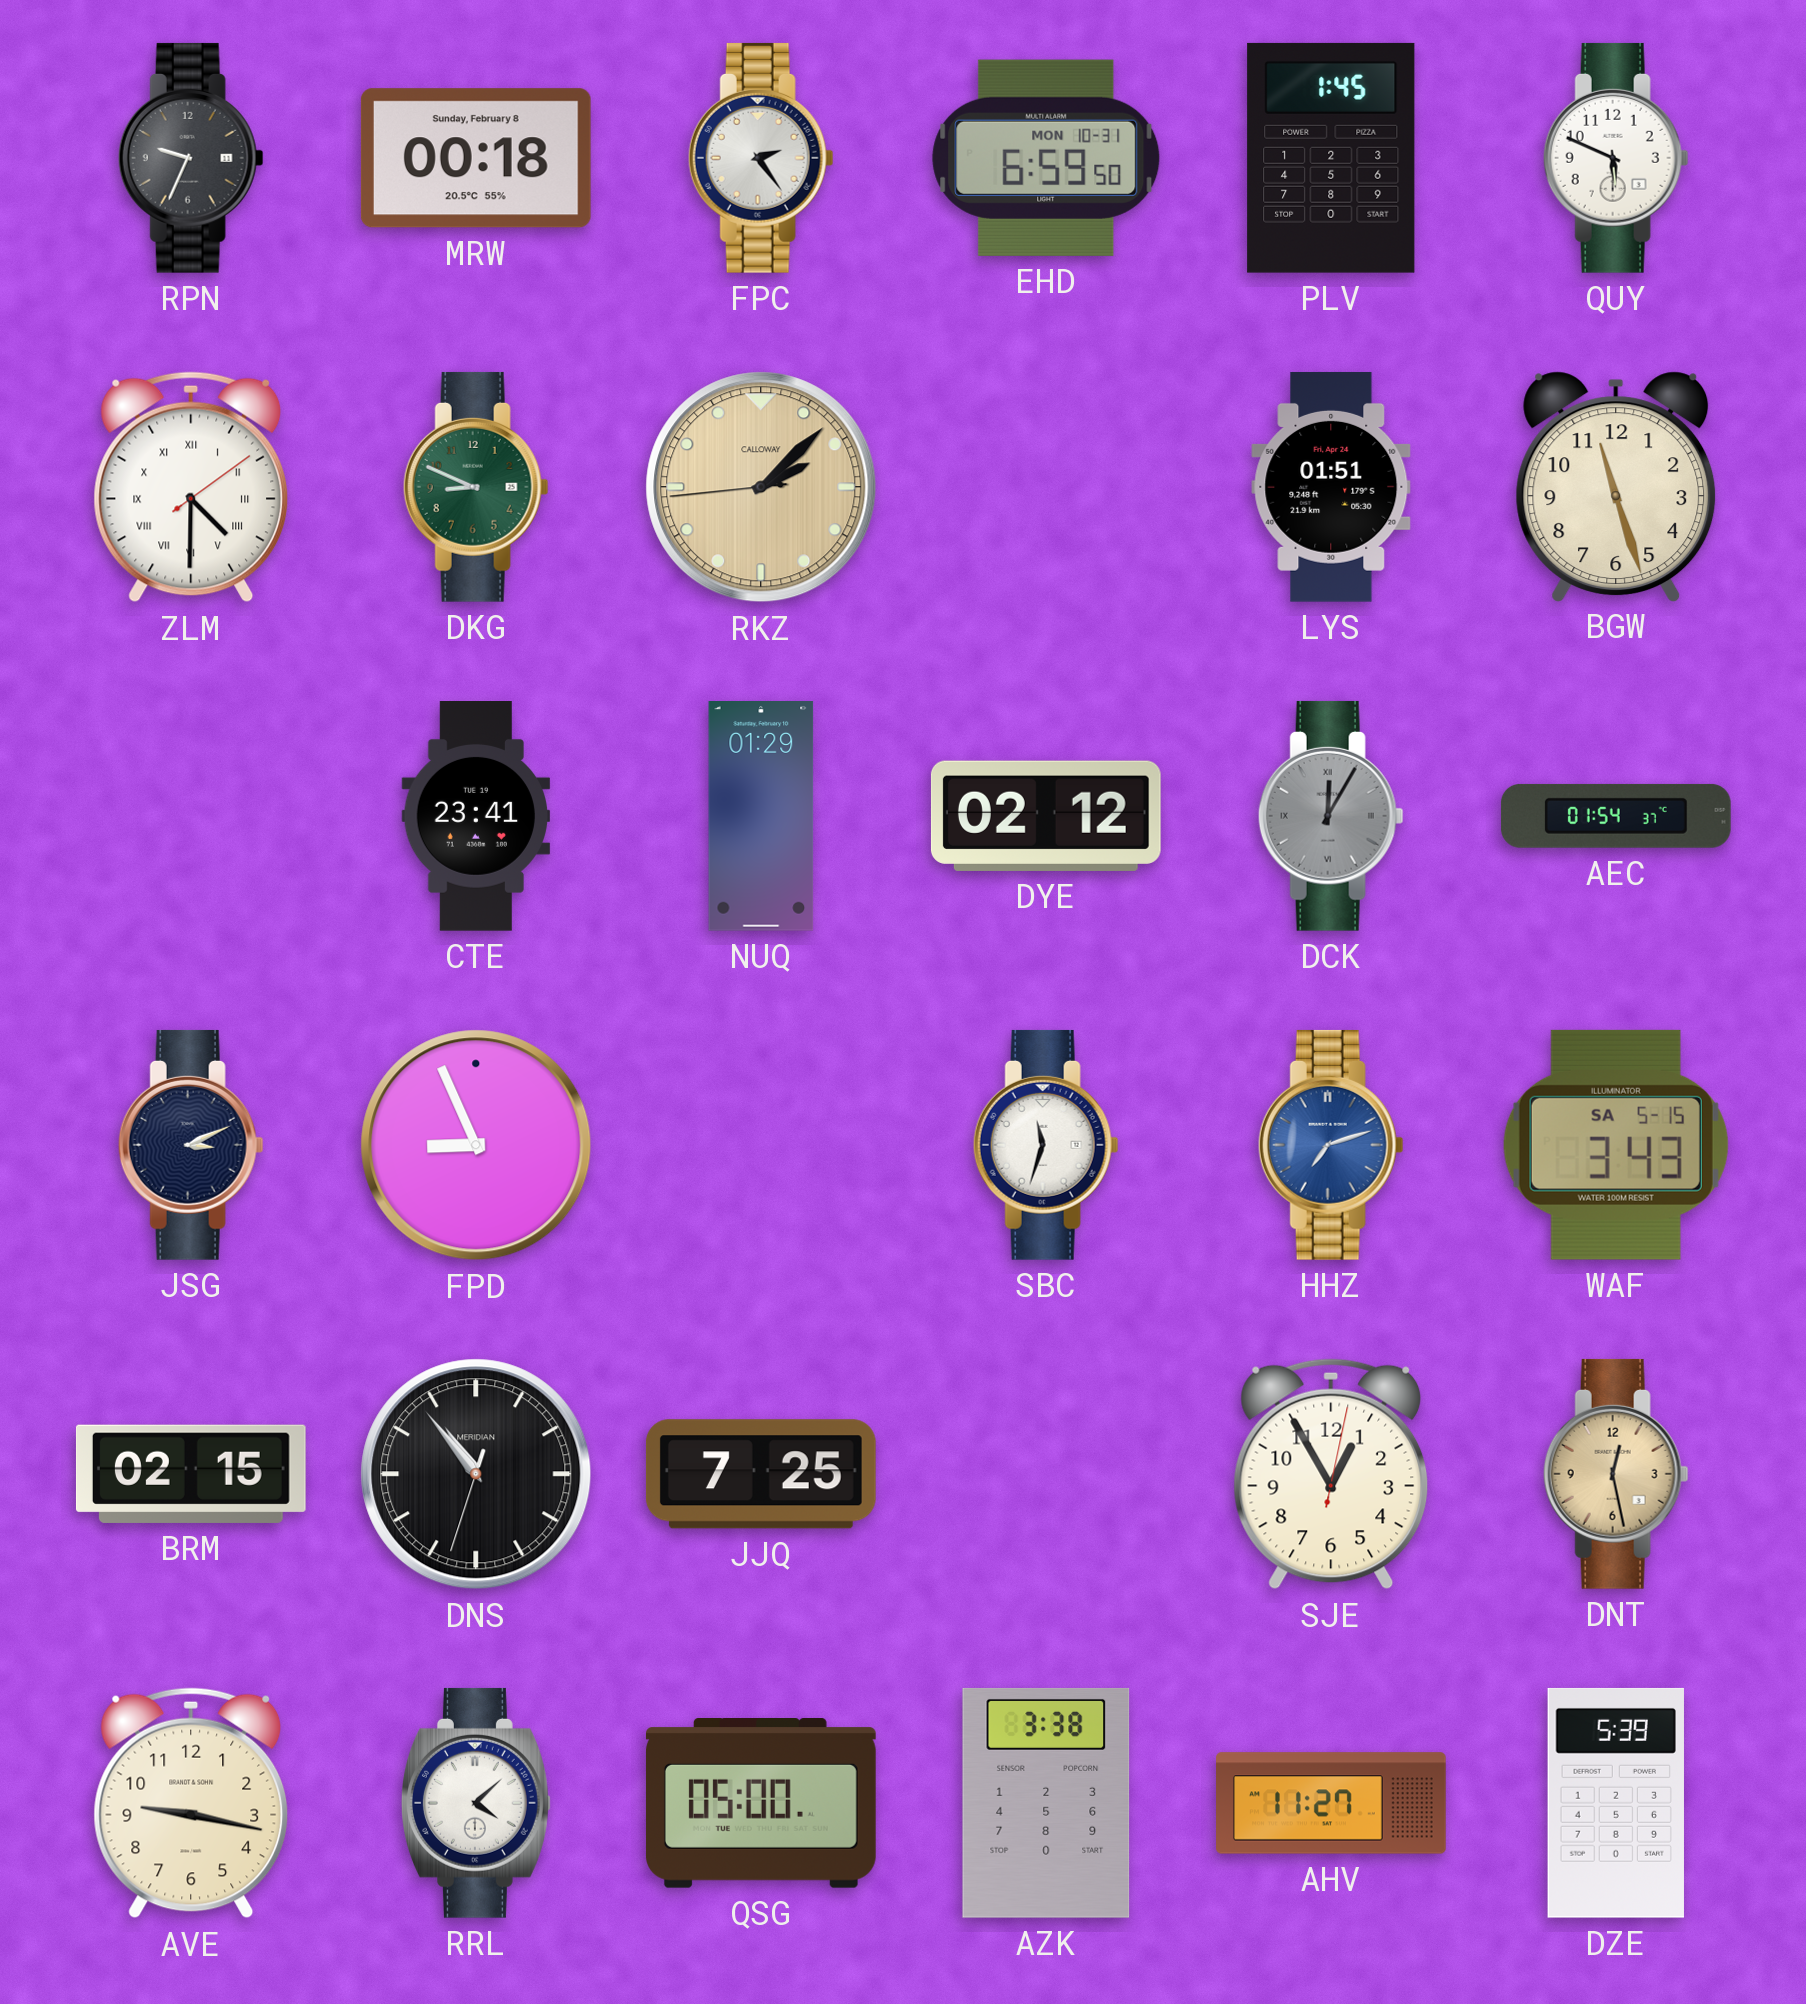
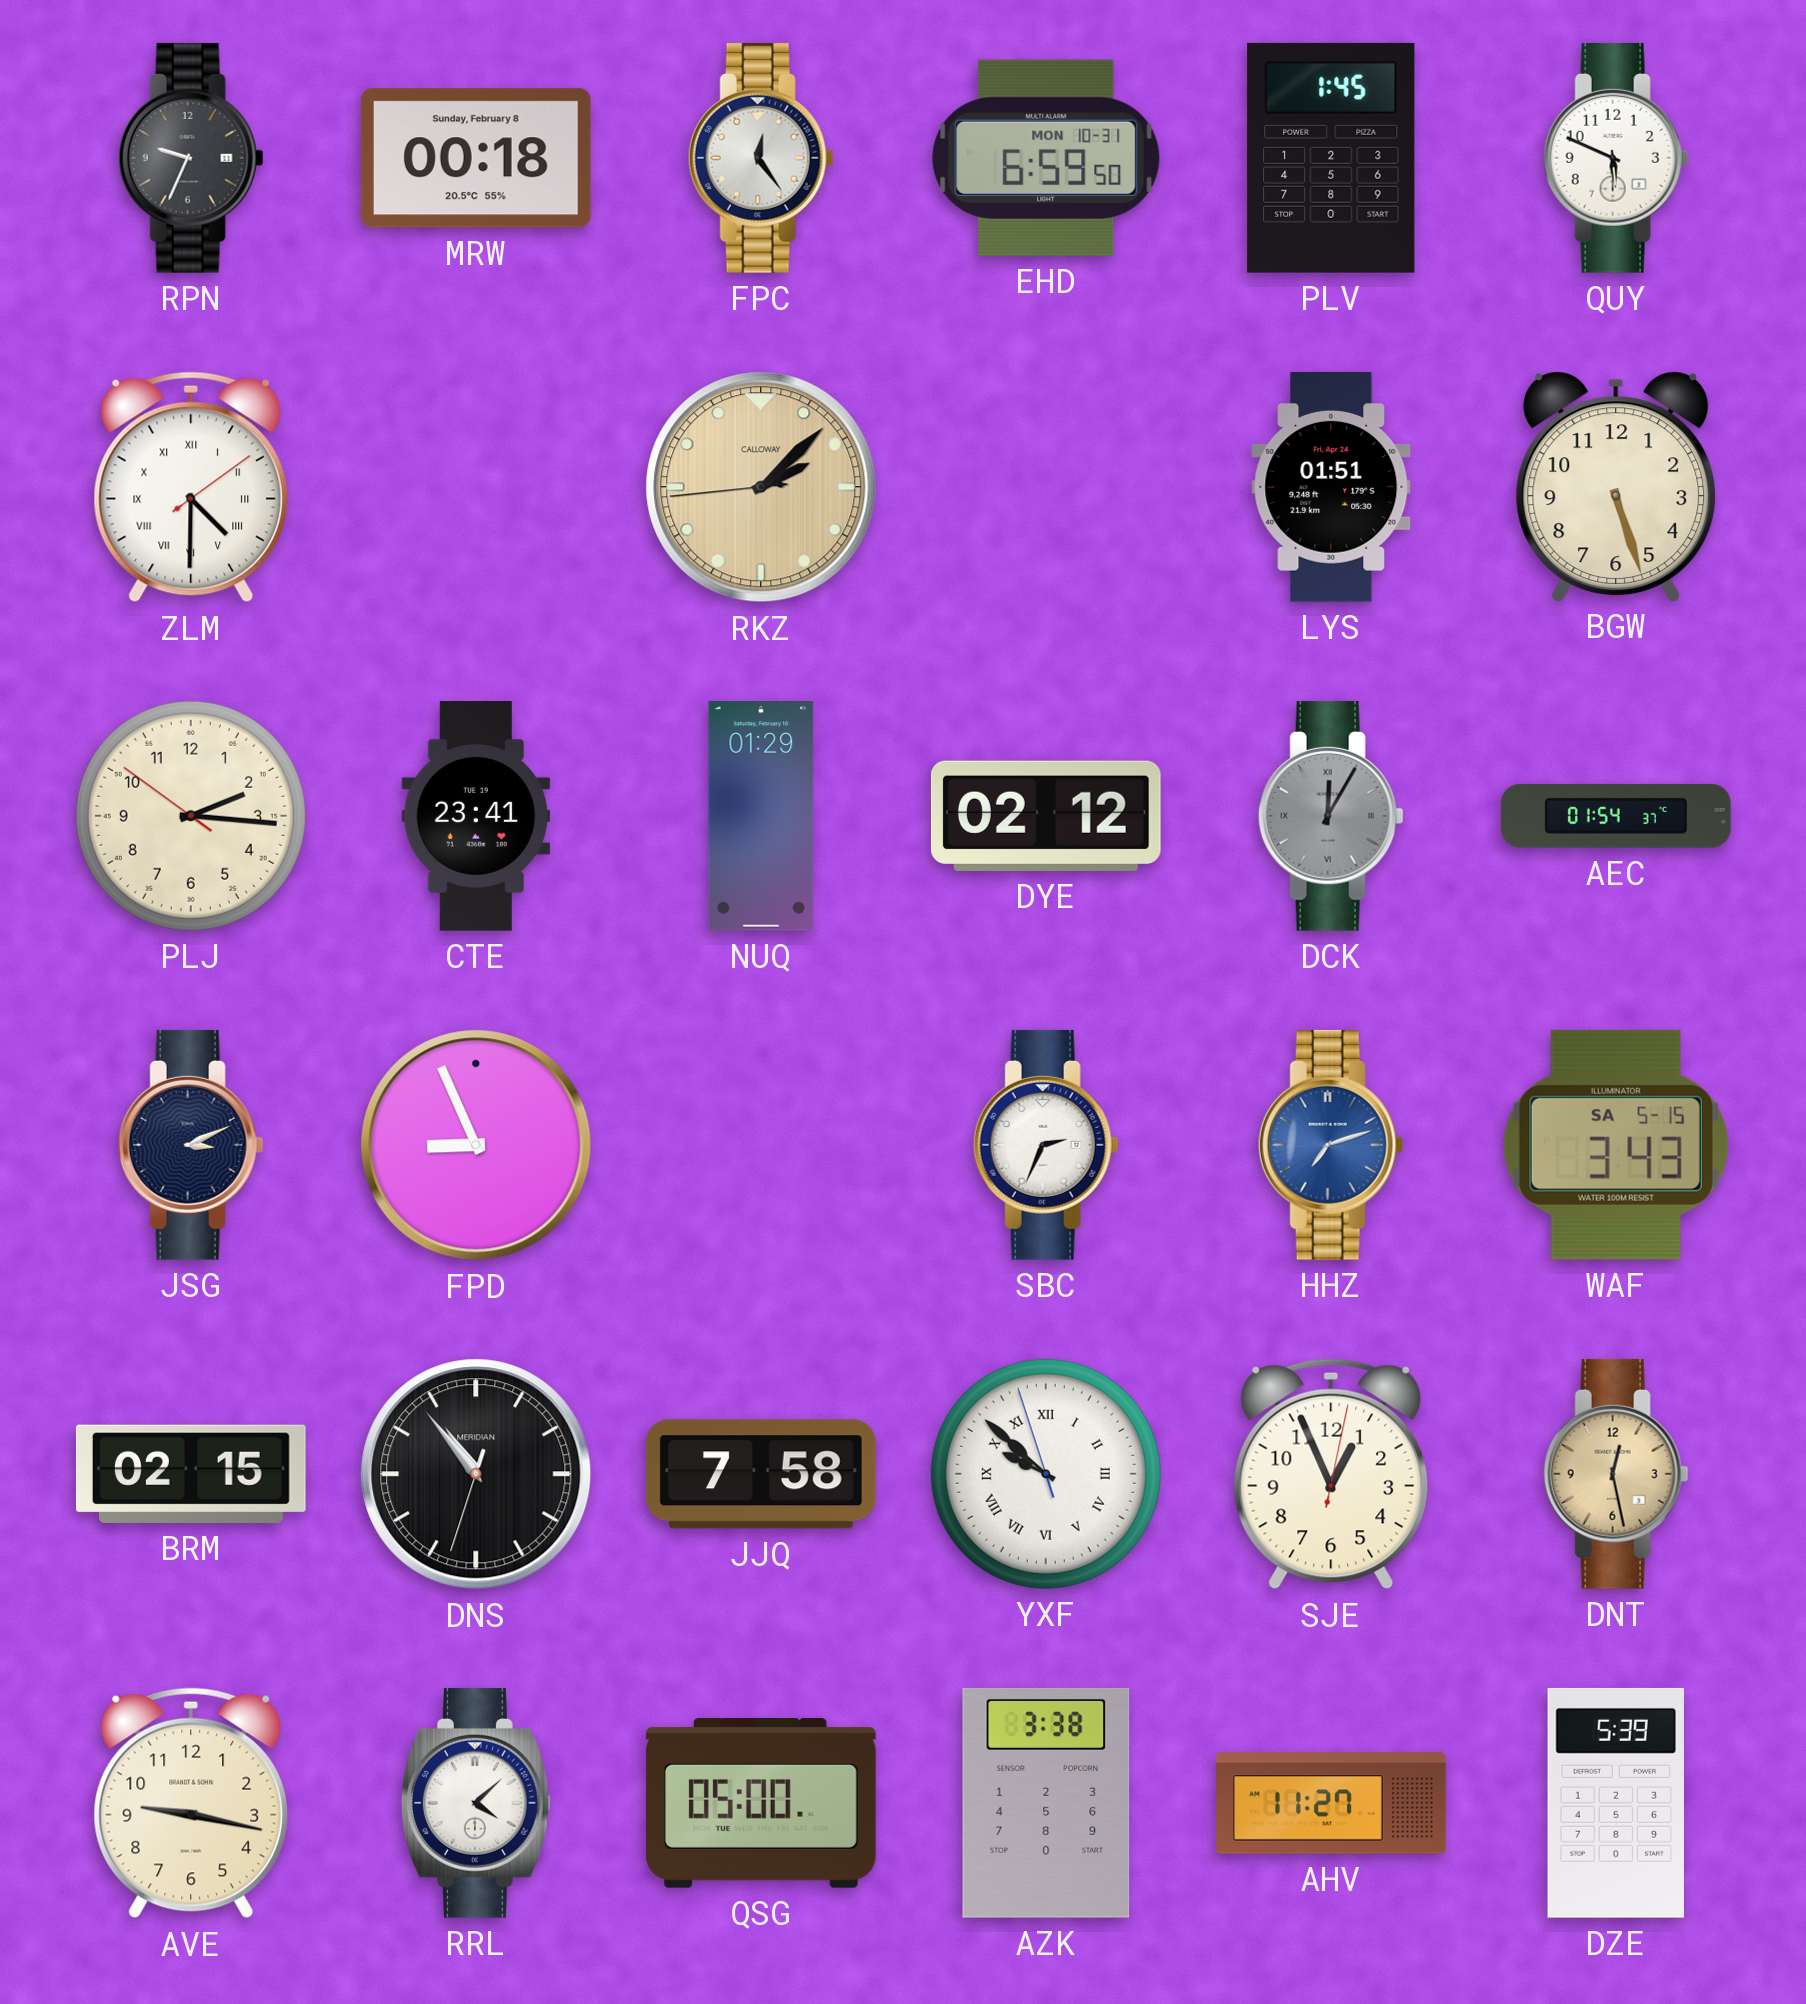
FPC: 2:24 -> 12:24
DKG: 8:49 -> none
BGW: 11:27 -> 5:27
PLJ: none -> 2:15
SBC: 11:33 -> 2:34
JJQ: 7:25 -> 7:58
YXF: none -> 9:51
SJE: 12:55 -> 12:56
